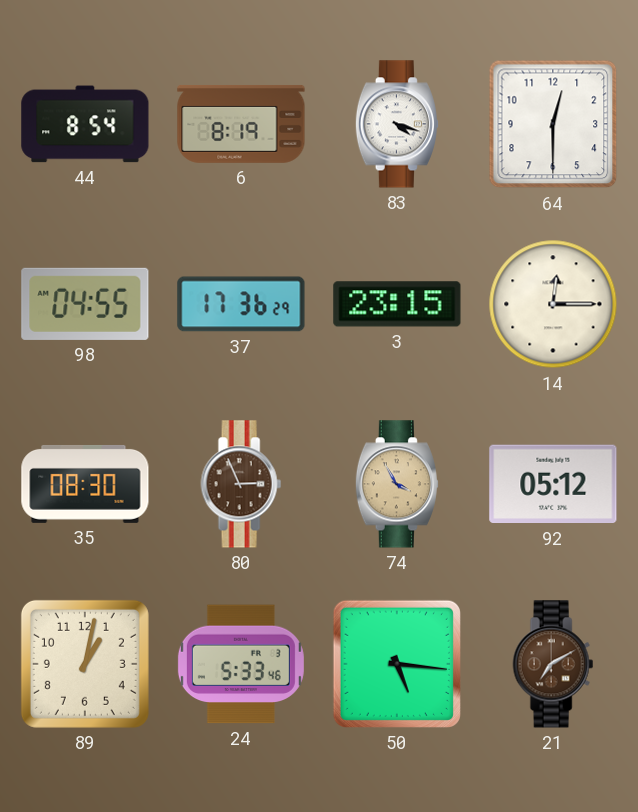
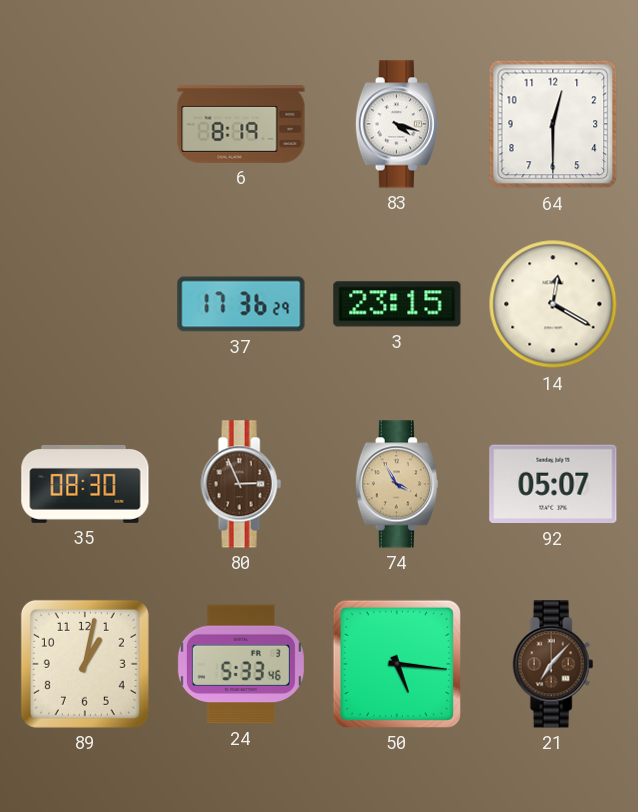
44: 8:54 -> none
98: 04:55 -> none
14: 12:15 -> 12:20
92: 05:12 -> 05:07
21: 7:10 -> 7:07
